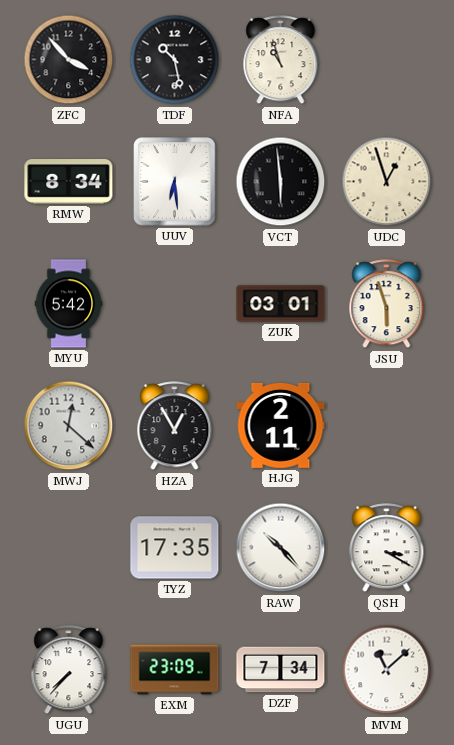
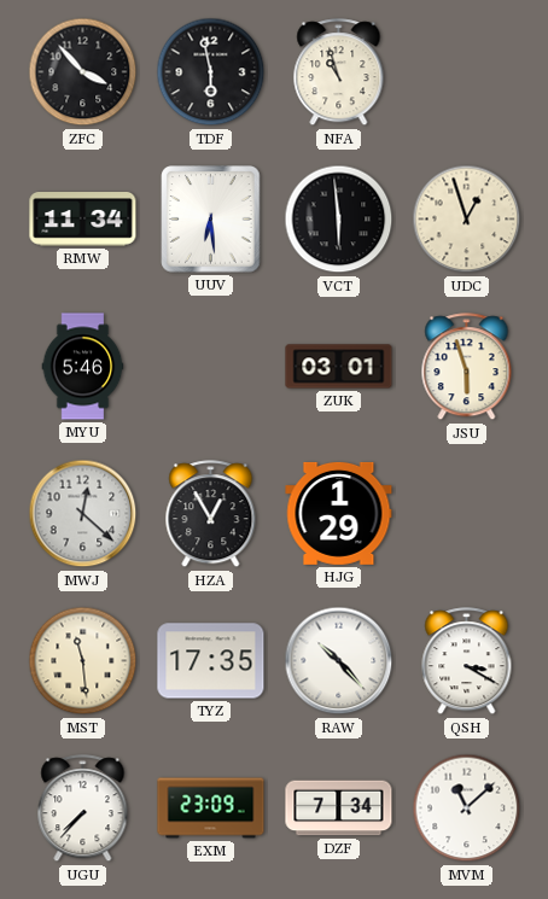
TDF: 10:28 -> 5:58
RMW: 8:34 -> 11:34
MYU: 5:42 -> 5:46
HJG: 2:11 -> 1:29
MST: none -> 11:29
